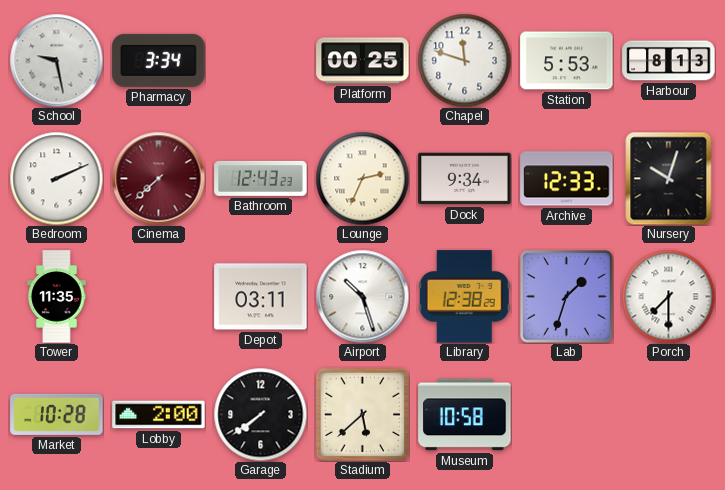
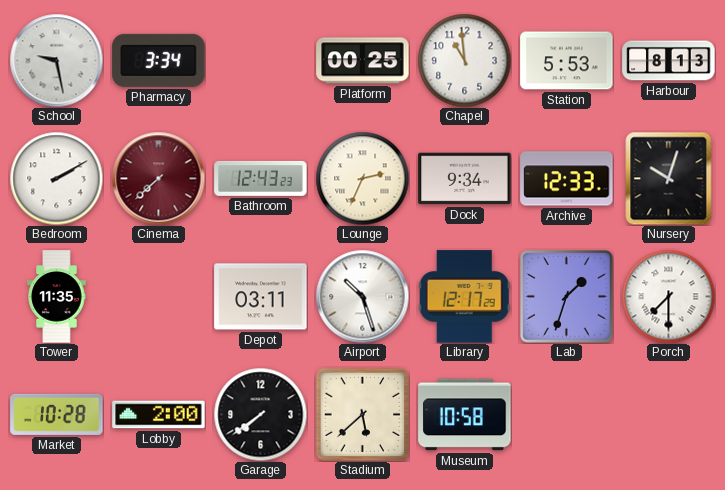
Chapel: 11:48 -> 10:59
Bedroom: 2:11 -> 2:10
Library: 12:38 -> 12:17
